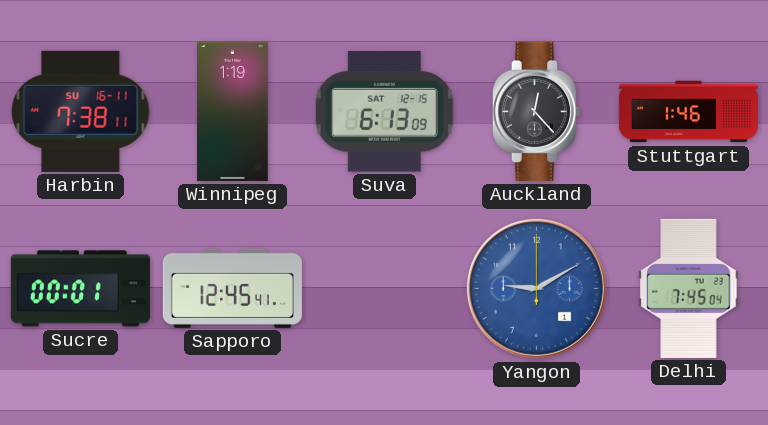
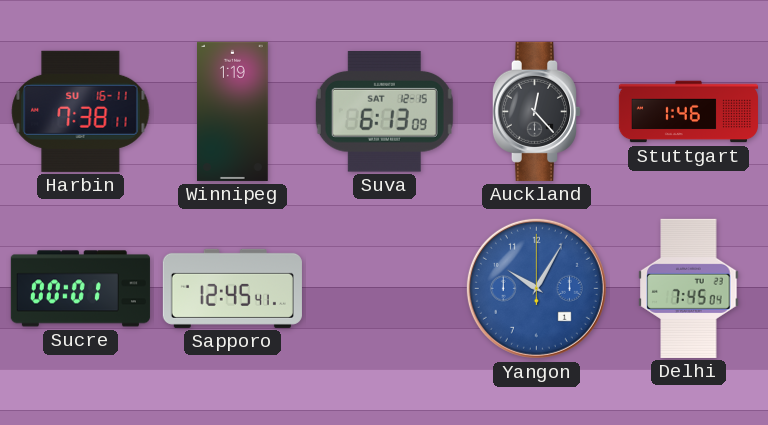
Yangon: 9:10 -> 10:05
